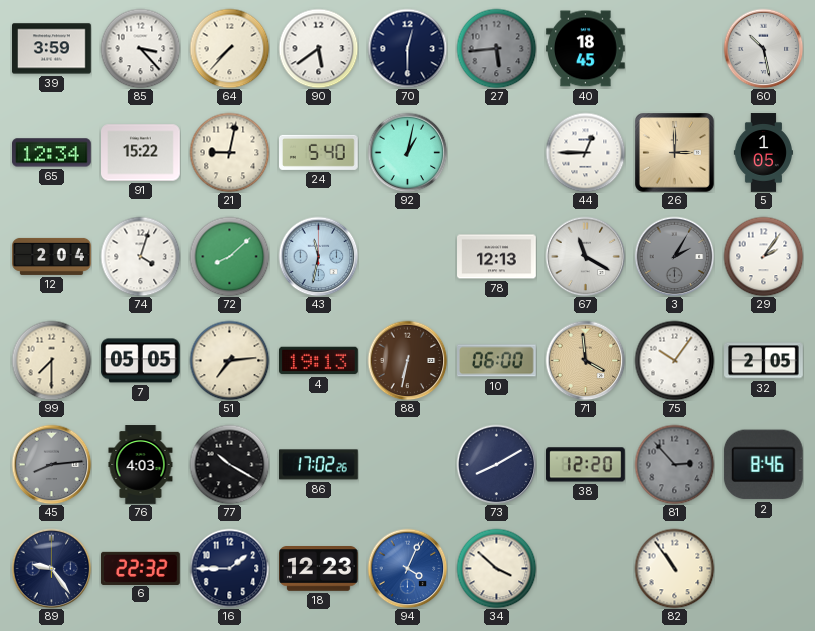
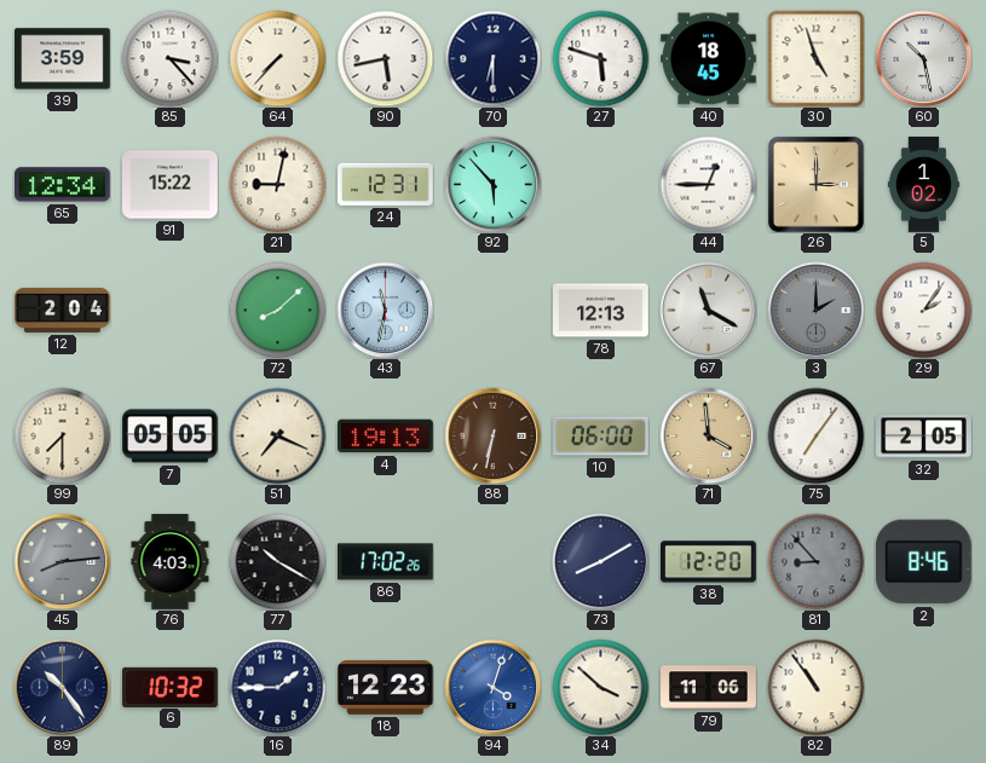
90: 5:39 -> 5:43
70: 12:30 -> 6:30
27: 5:44 -> 5:48
27 dial: grey -> white
30: none -> 4:57
24: 5:40 -> 12:31
92: 1:02 -> 5:53
5: 1:05 -> 1:02
74: 4:03 -> none
3: 2:05 -> 2:00
51: 7:14 -> 7:19
75: 10:06 -> 7:06
81: 2:53 -> 8:53
89: 9:24 -> 10:24
6: 22:32 -> 10:32
94: 4:04 -> 4:03
79: none -> 11:06
